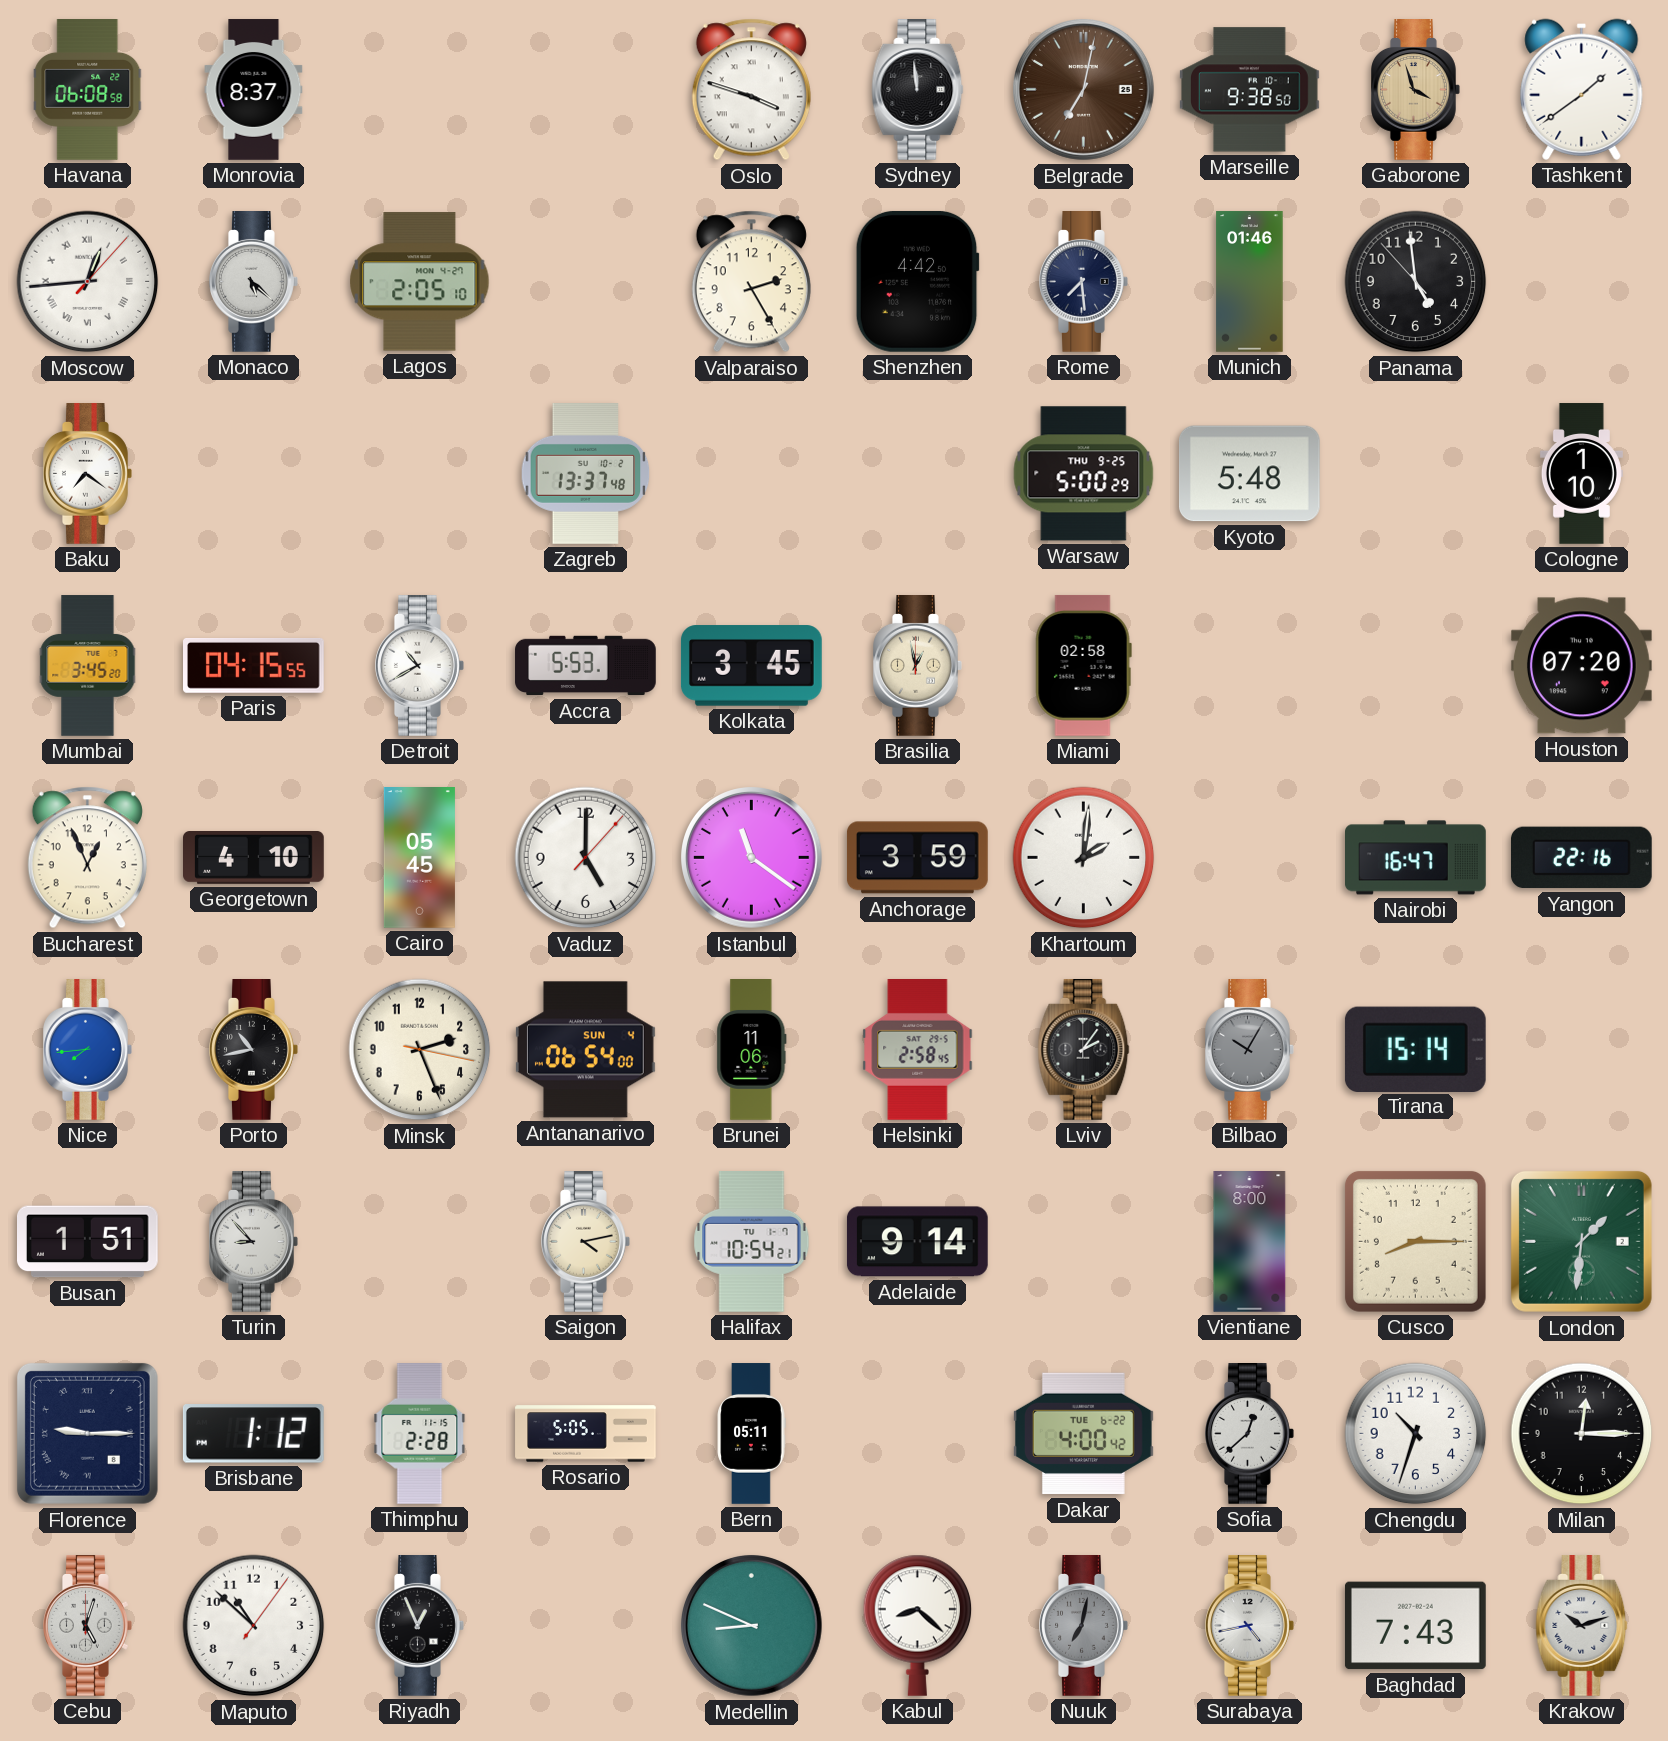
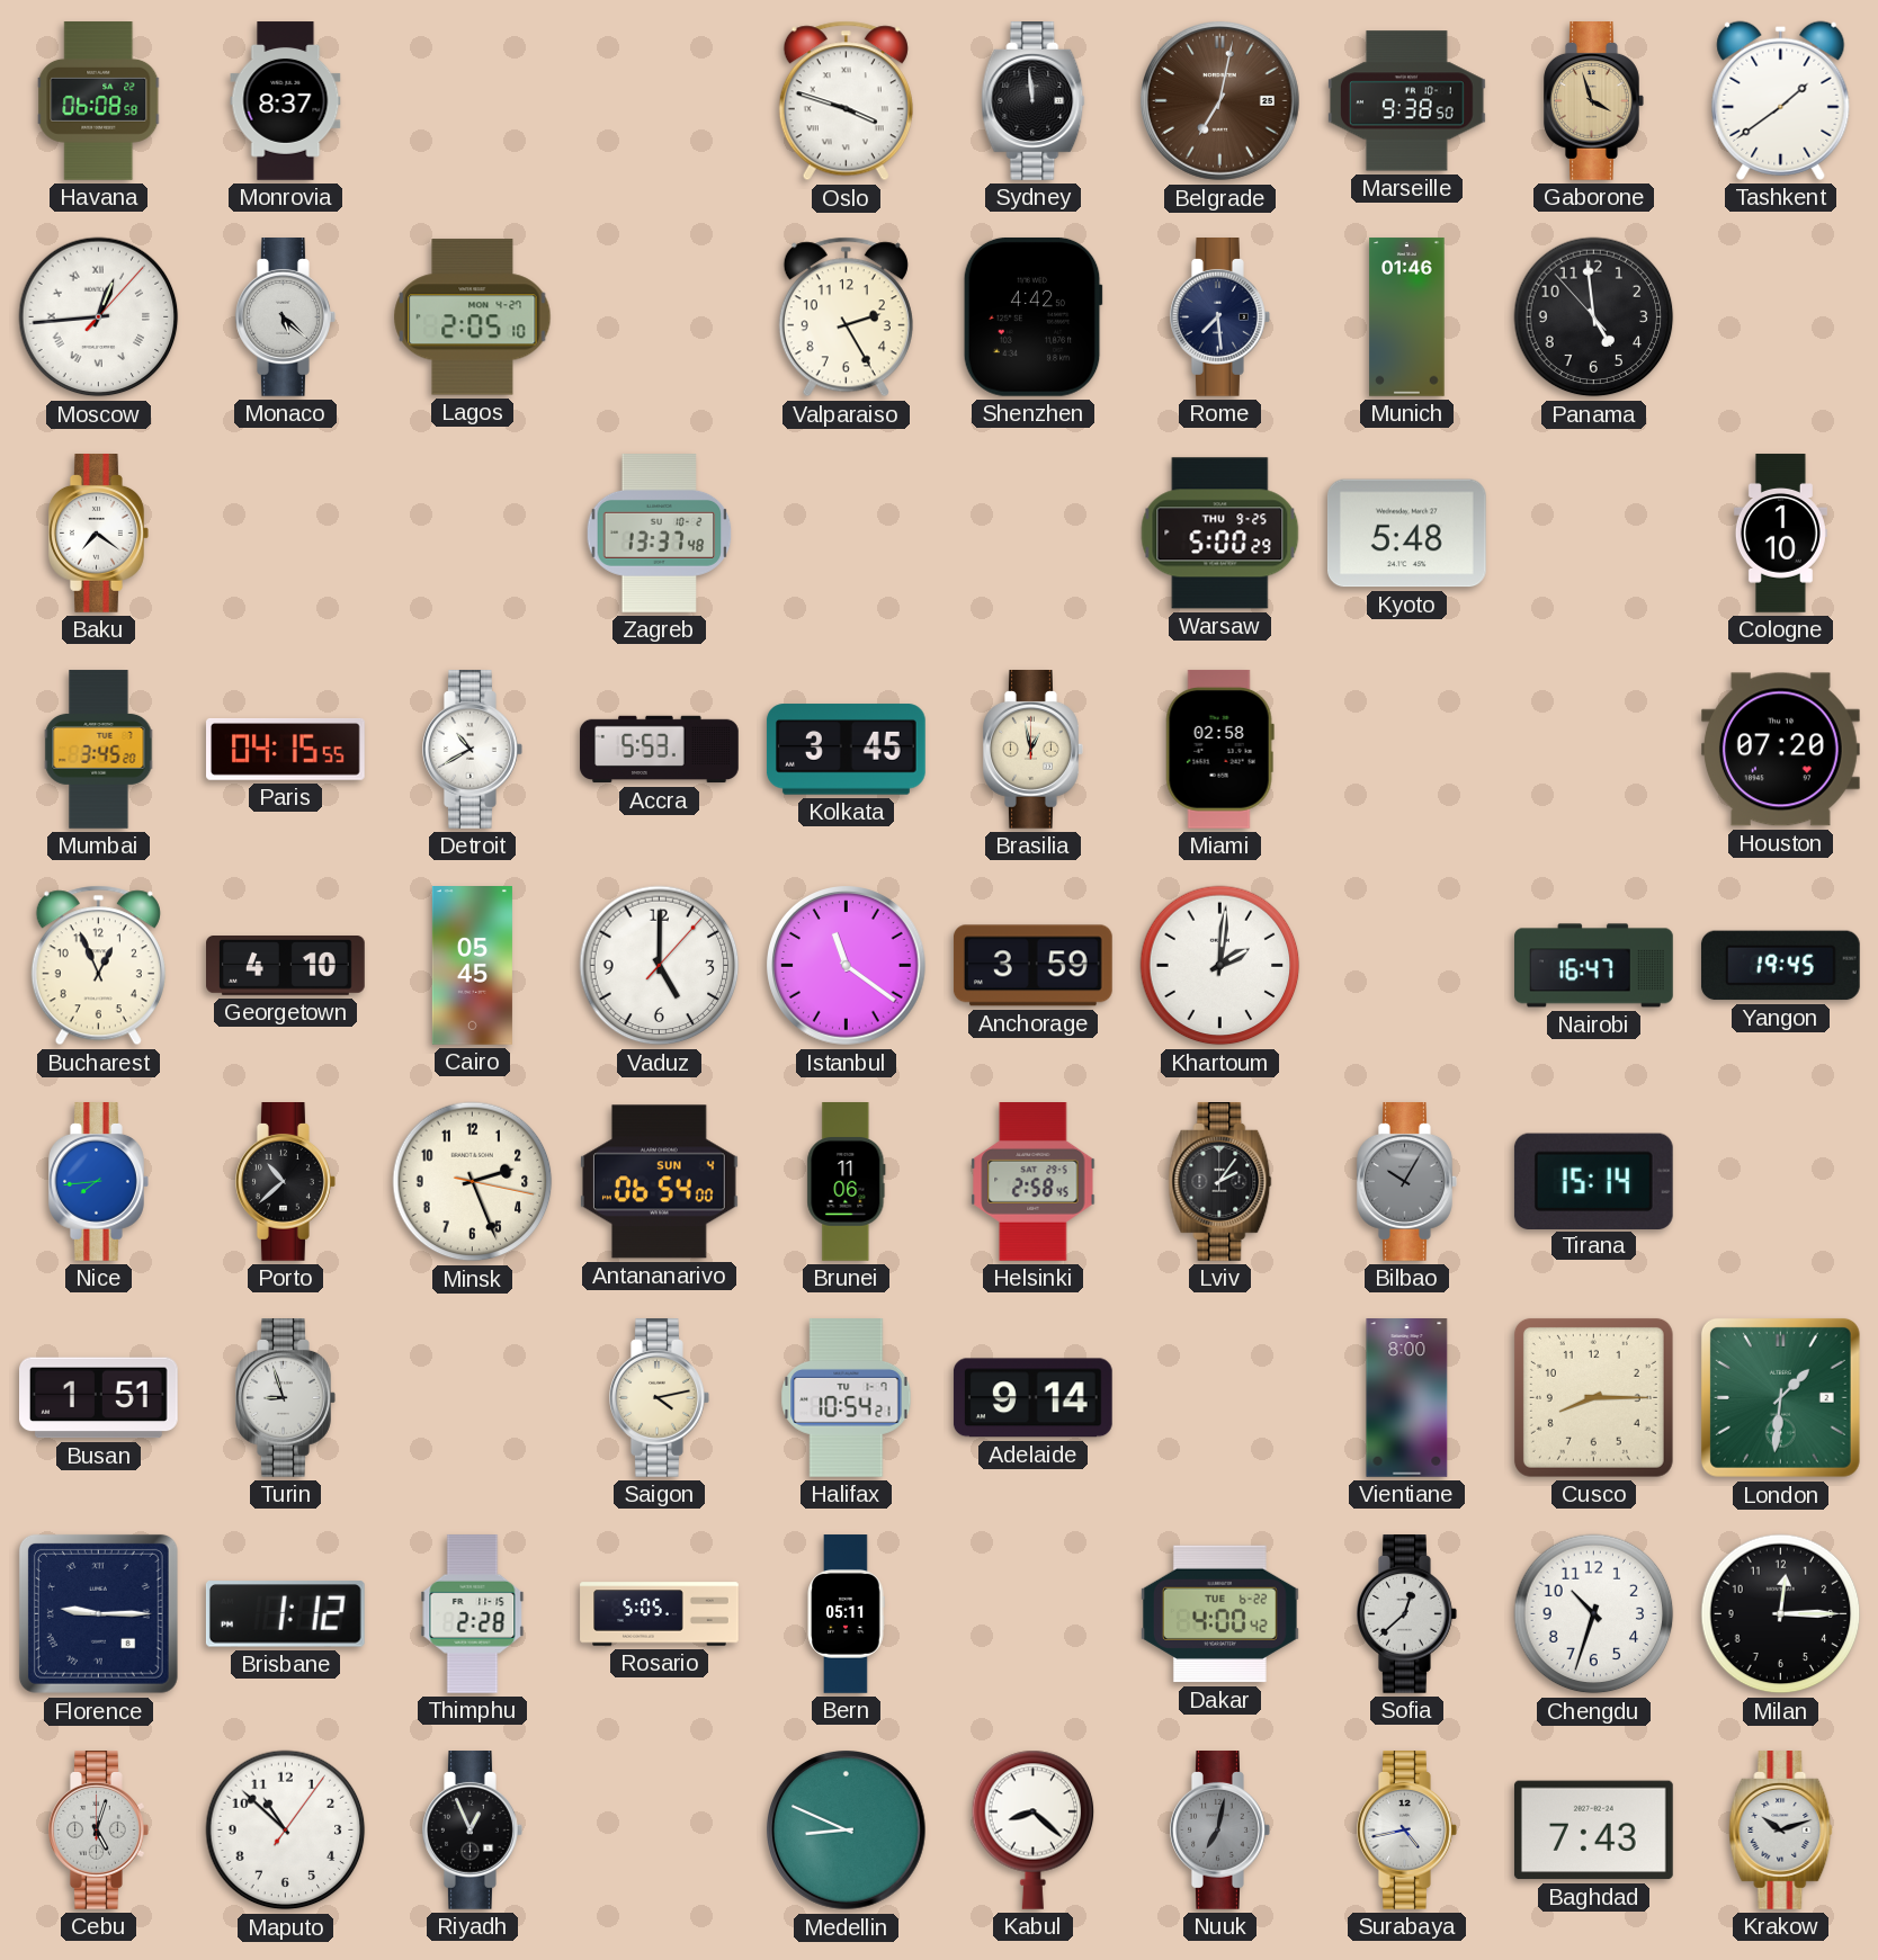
Yangon: 22:16 -> 19:45
Porto: 10:43 -> 10:38
Turin: 8:53 -> 8:57
